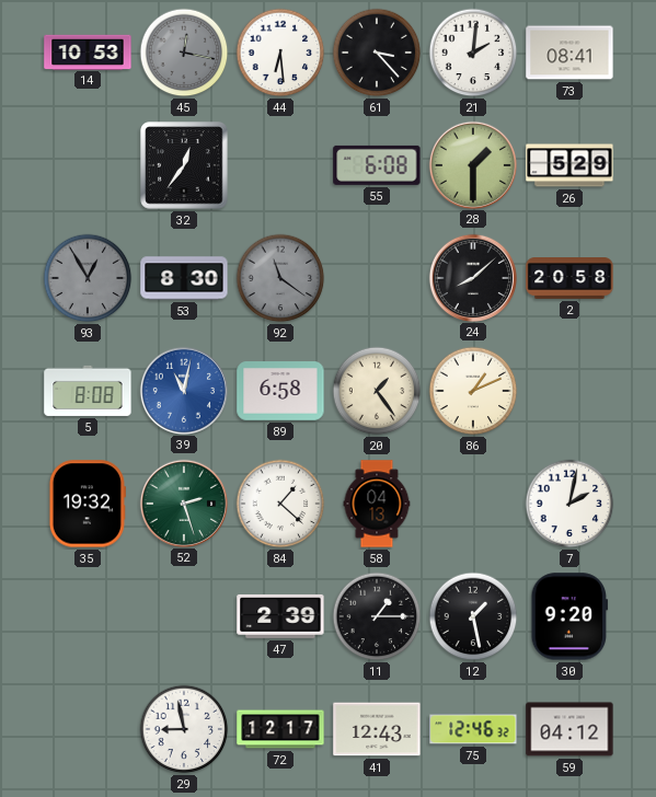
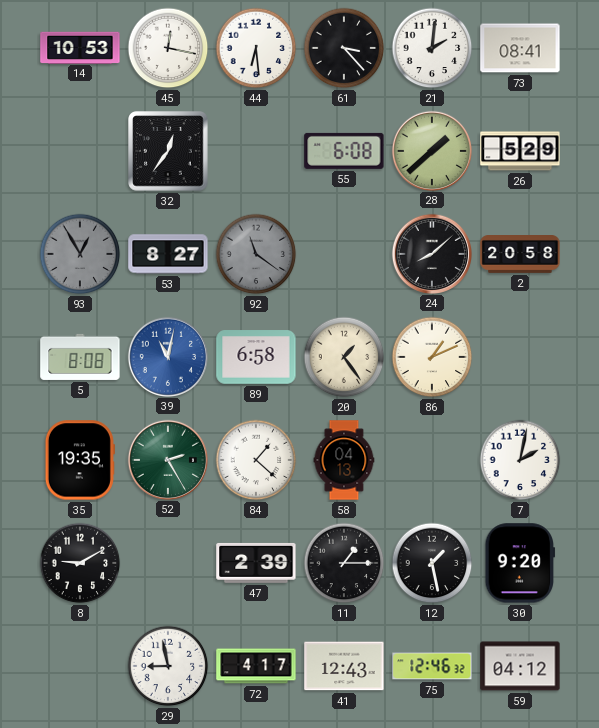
45 dial: grey -> white
28: 1:30 -> 1:38
53: 8:30 -> 8:27
35: 19:32 -> 19:35
52: 2:27 -> 2:25
8: none -> 9:10
72: 12:17 -> 4:17
